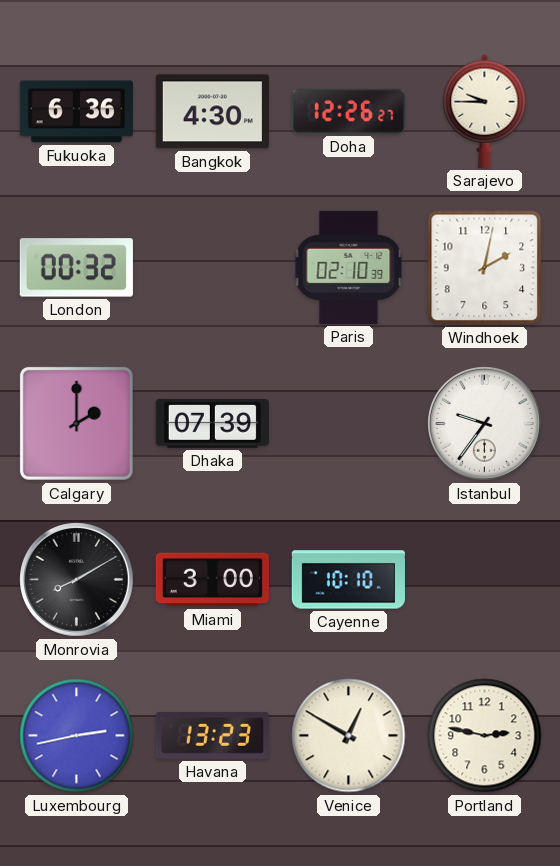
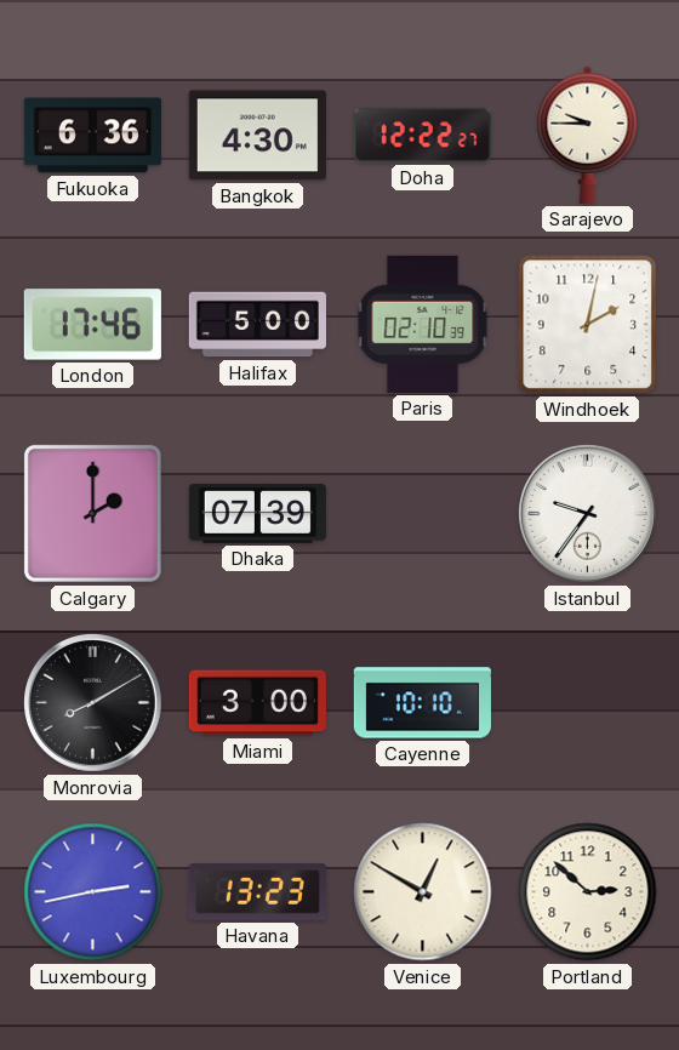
Doha: 12:26 -> 12:22
London: 00:32 -> 17:46
Halifax: none -> 5:00
Portland: 2:47 -> 2:52
